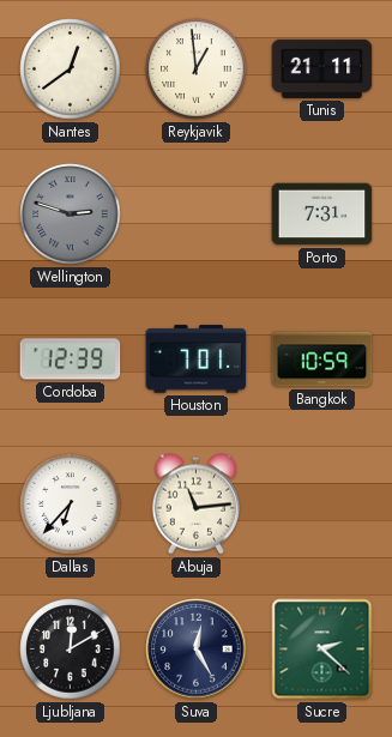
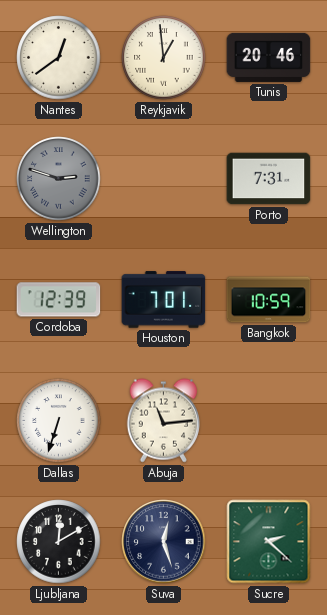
Tunis: 21:11 -> 20:46
Dallas: 6:37 -> 6:33
Suva: 12:25 -> 12:27
